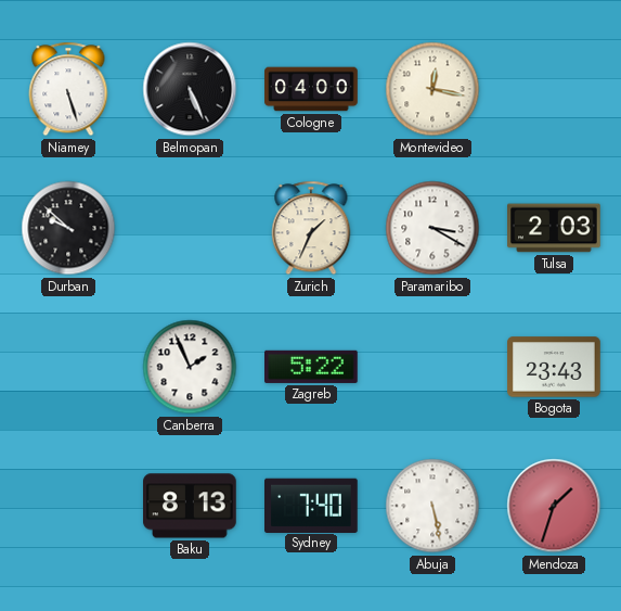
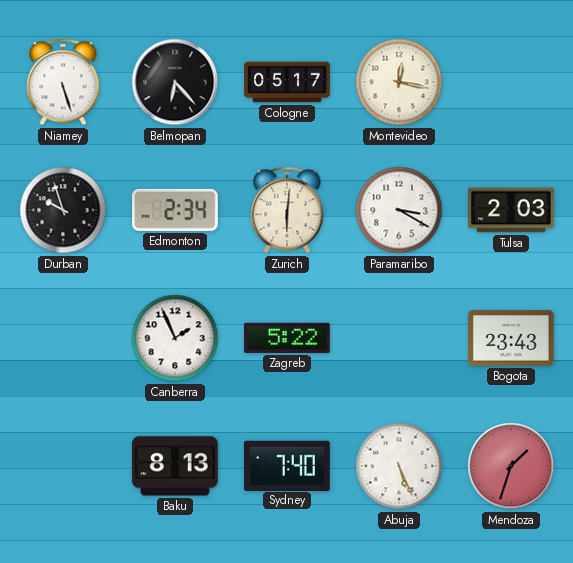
Belmopan: 5:26 -> 6:23
Cologne: 04:00 -> 05:17
Durban: 9:52 -> 9:57
Edmonton: none -> 2:34
Zurich: 1:34 -> 6:01
Abuja: 5:28 -> 5:26
